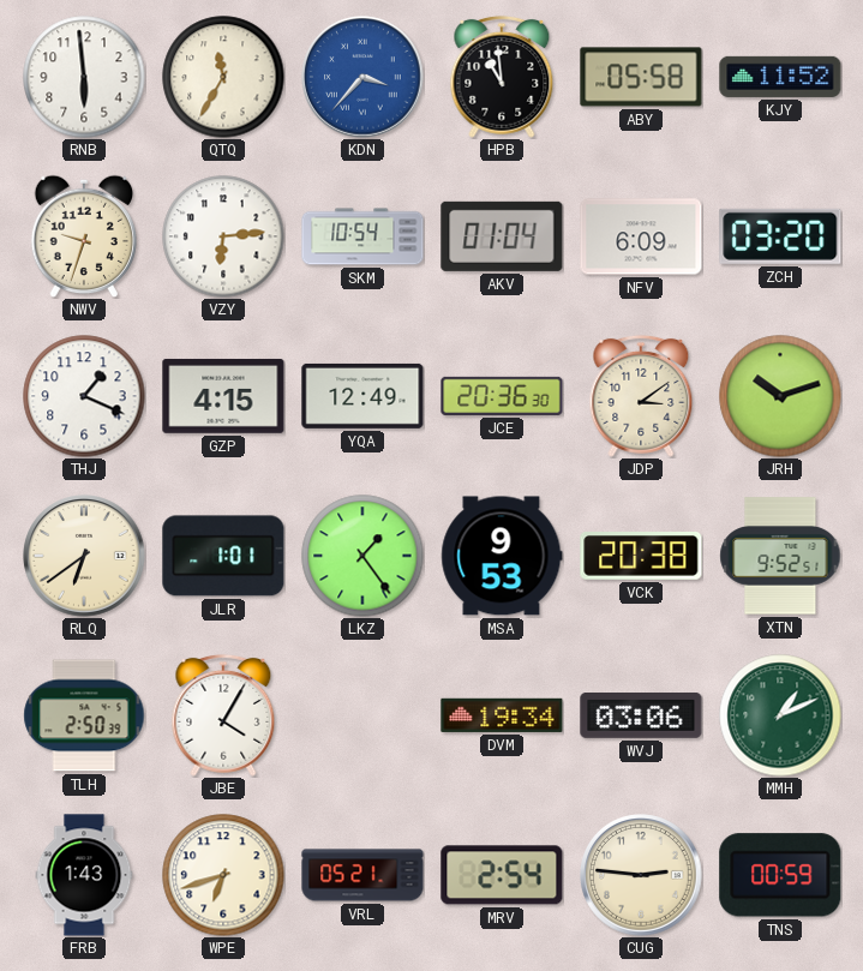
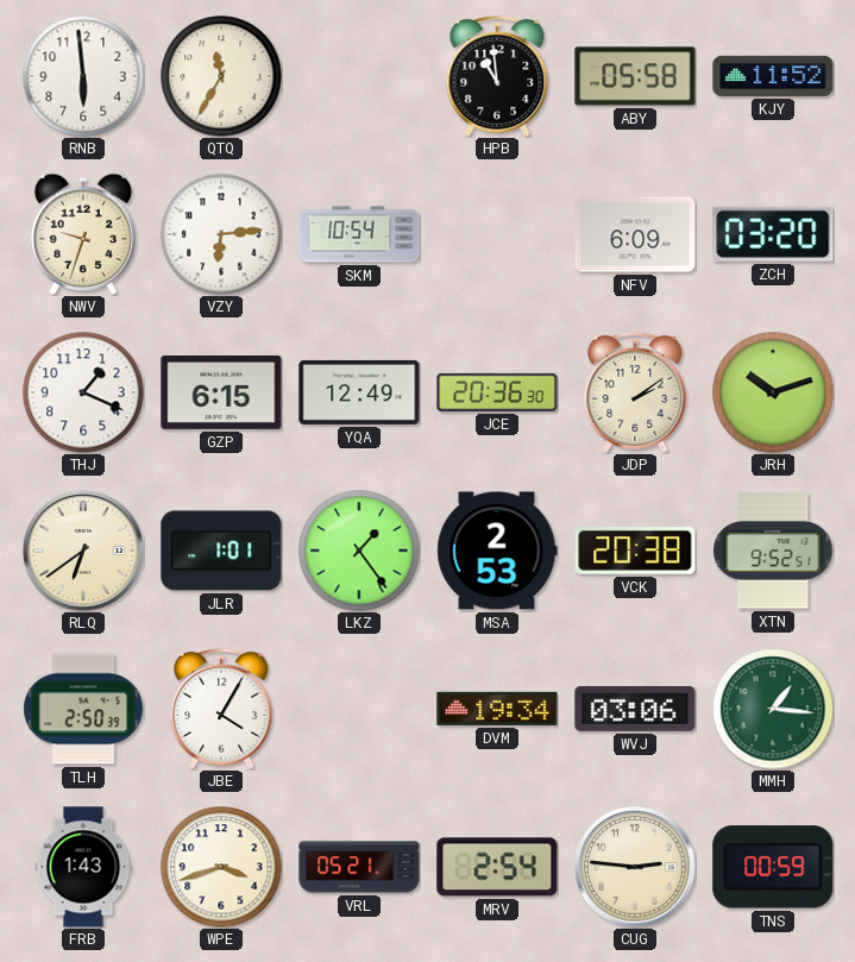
KDN: 3:37 -> none
AKV: 01:04 -> none
GZP: 4:15 -> 6:15
JDP: 3:09 -> 2:09
MSA: 9:53 -> 2:53
MMH: 1:11 -> 1:16
WPE: 6:42 -> 3:42
